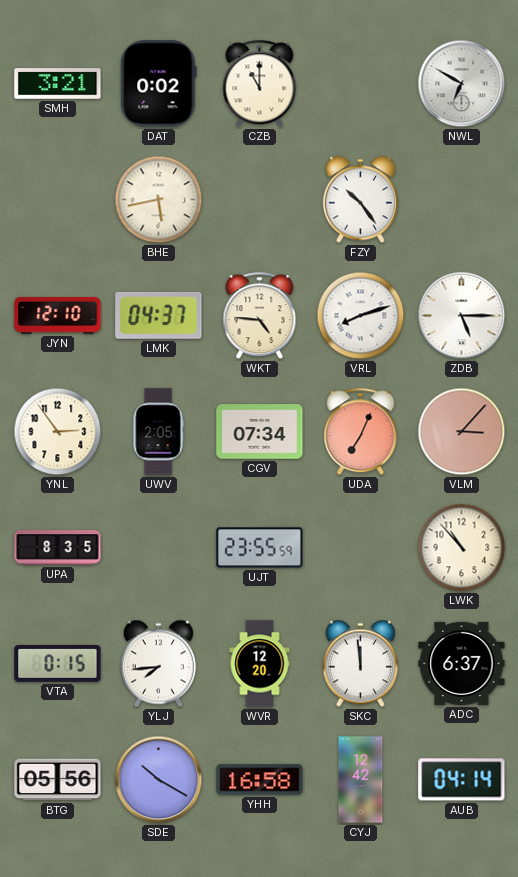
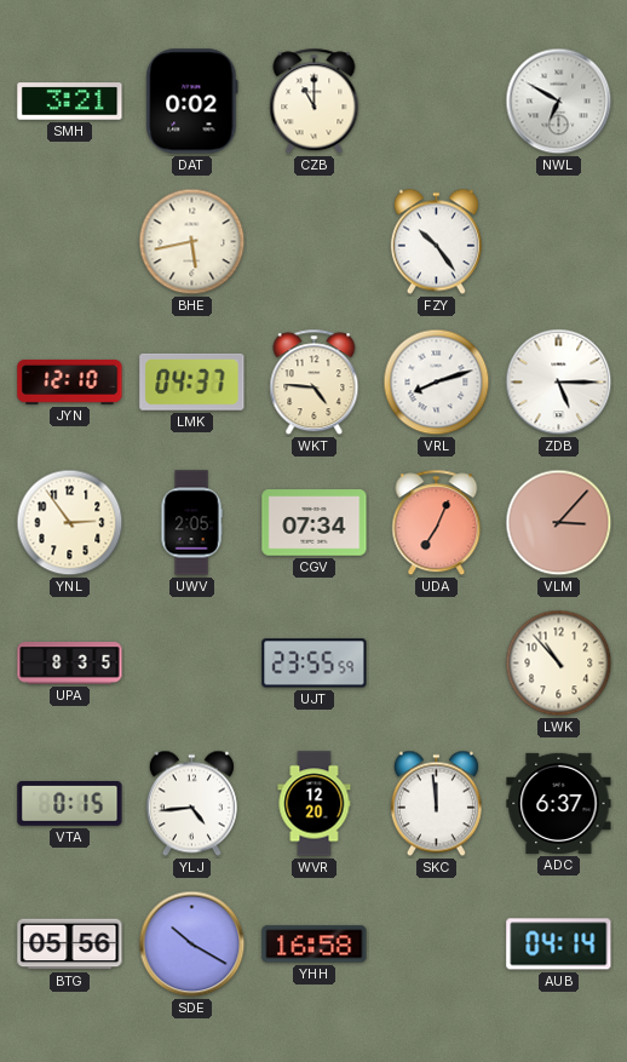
YLJ: 7:44 -> 4:44
CYJ: 12:42 -> none
